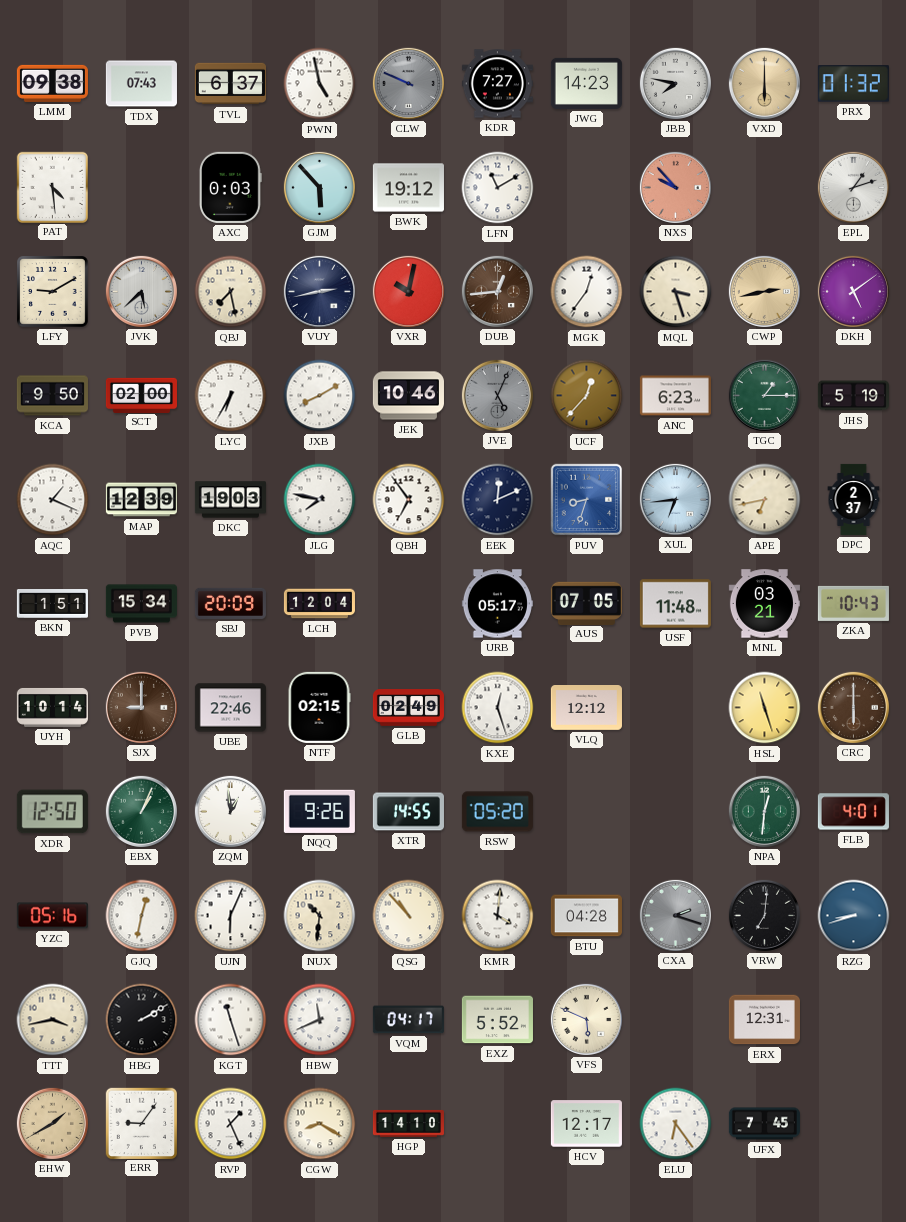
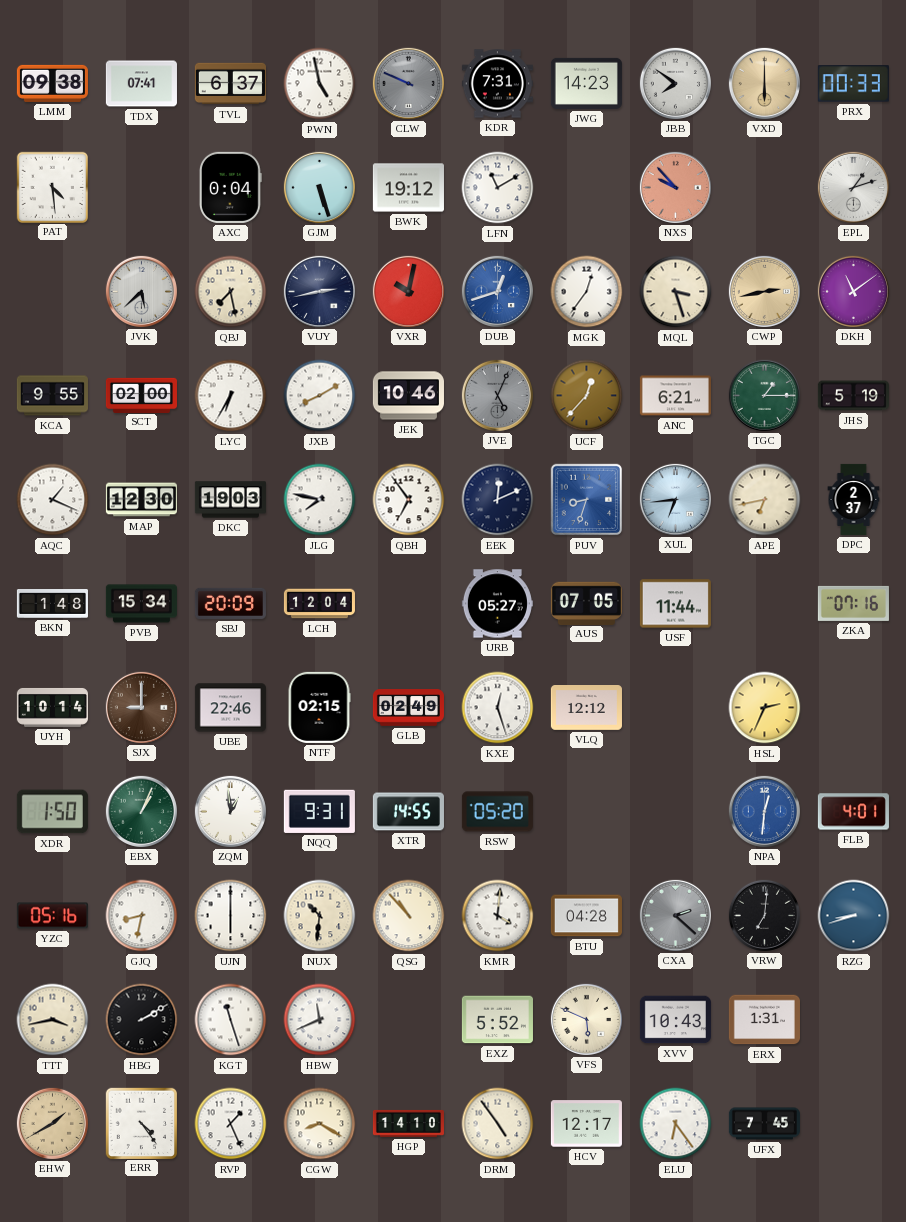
TDX: 07:43 -> 07:41
KDR: 7:27 -> 7:31
JBB: 7:47 -> 7:51
PRX: 01:32 -> 00:33
AXC: 0:03 -> 0:04
GJM: 5:53 -> 5:27
LFY: 9:10 -> none
DUB: 12:44 -> 12:42
DUB dial: brown -> blue
DKH: 5:09 -> 11:09
KCA: 9:50 -> 9:55
ANC: 6:23 -> 6:21
MAP: 12:39 -> 12:30
BKN: 1:51 -> 1:48
URB: 05:17 -> 05:27
USF: 11:48 -> 11:44
MNL: 03:21 -> none
ZKA: 10:43 -> 07:16
HSL: 11:27 -> 2:34
CRC: 6:00 -> none
XDR: 12:50 -> 1:50
NQQ: 9:26 -> 9:31
NPA dial: green -> blue
GJQ: 12:32 -> 8:32
UJN: 6:04 -> 6:00
CXA: 2:18 -> 2:22
VQM: 04:17 -> none
XVV: none -> 10:43
ERX: 12:31 -> 1:31
ERR: 9:06 -> 4:24
DRM: none -> 4:54
